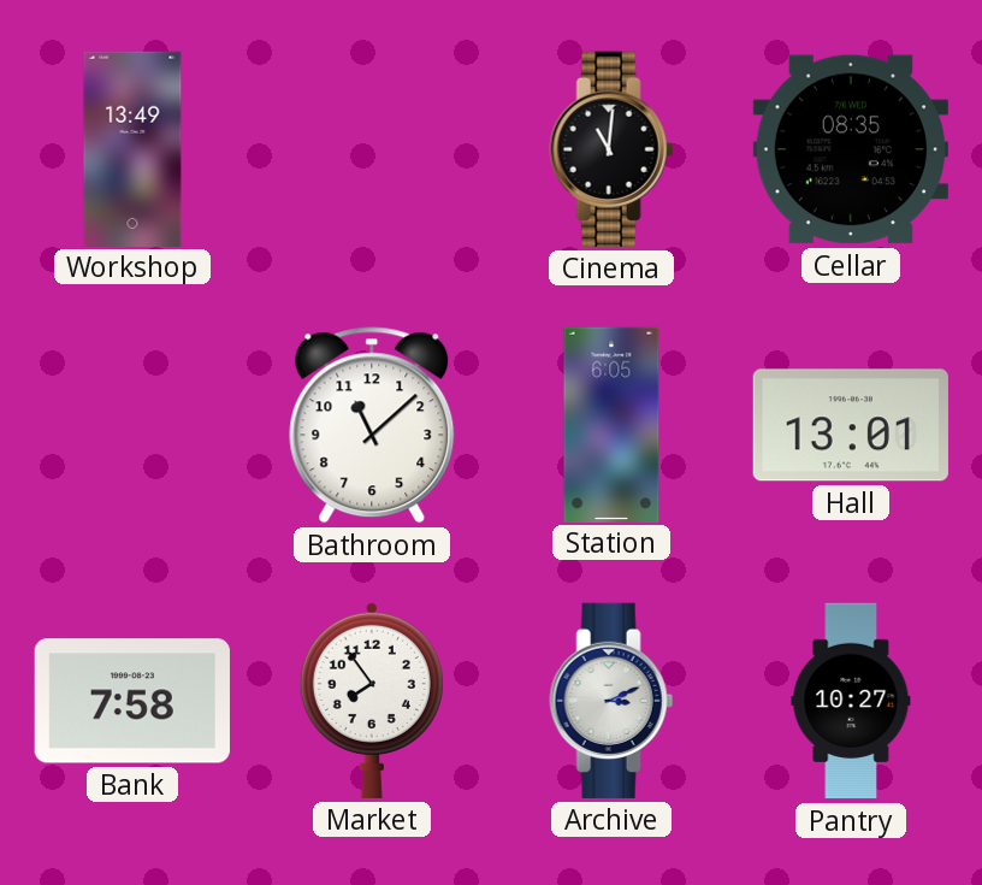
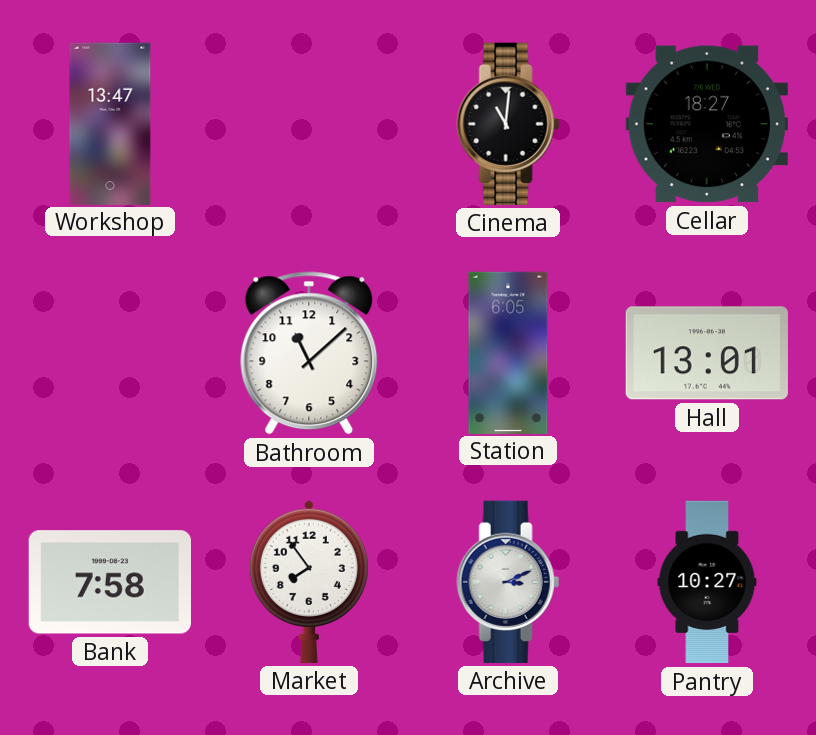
Workshop: 13:49 -> 13:47
Cellar: 08:35 -> 18:27
